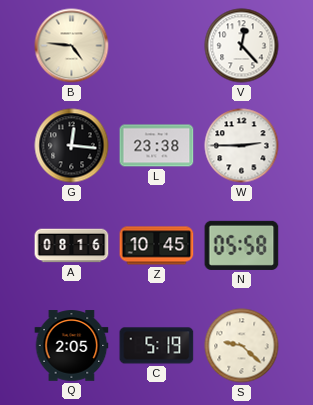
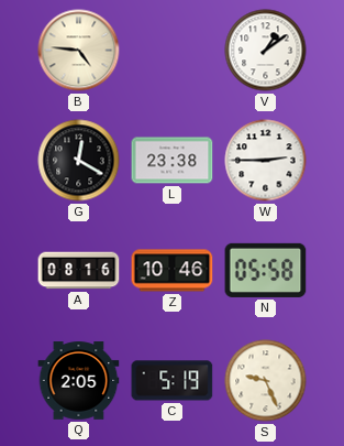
V: 12:23 -> 1:09
G: 12:16 -> 12:20
Z: 10:45 -> 10:46
S: 9:22 -> 9:26
